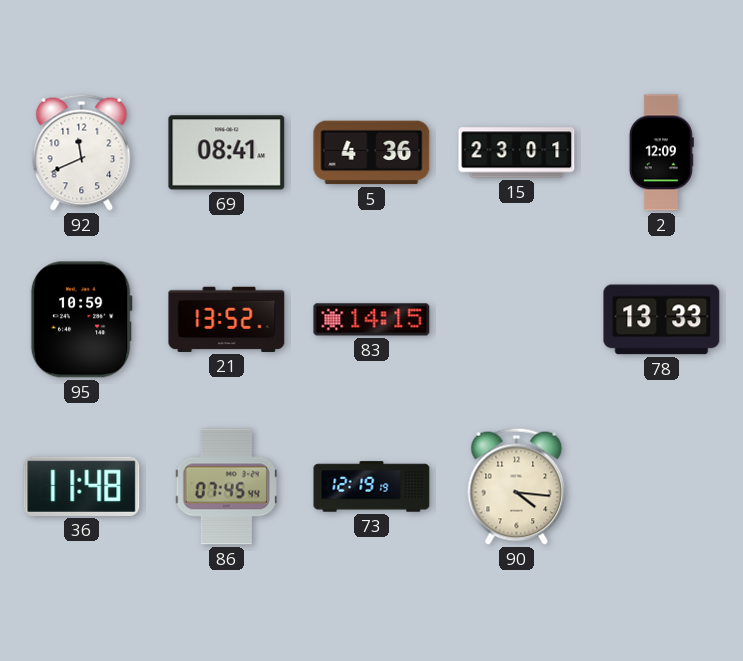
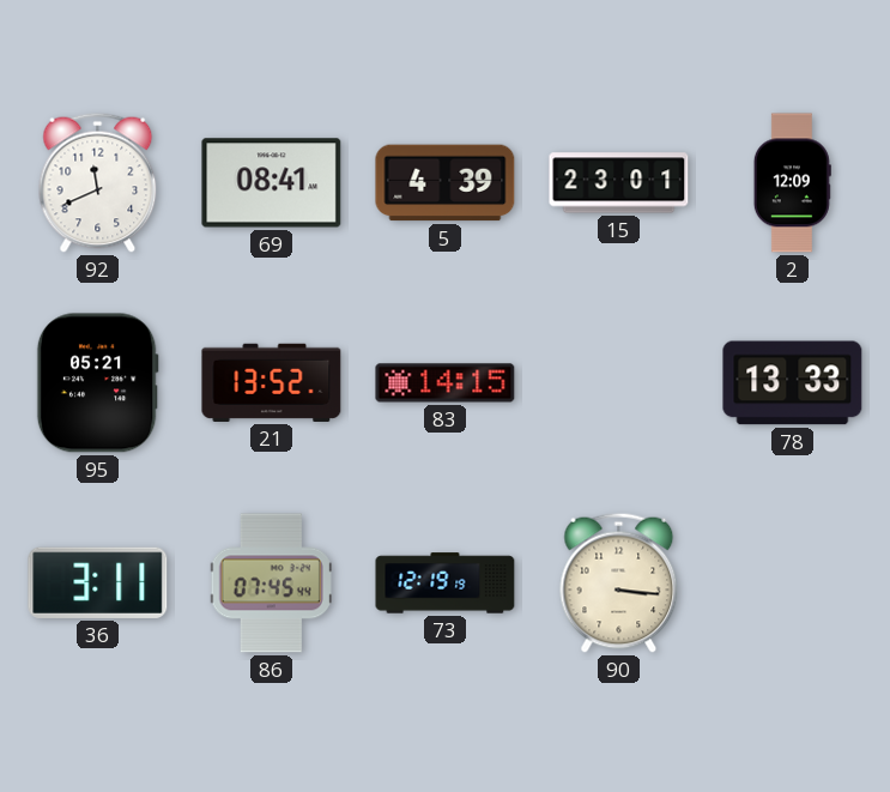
5: 4:36 -> 4:39
95: 10:59 -> 05:21
36: 11:48 -> 3:11
90: 4:16 -> 3:16
